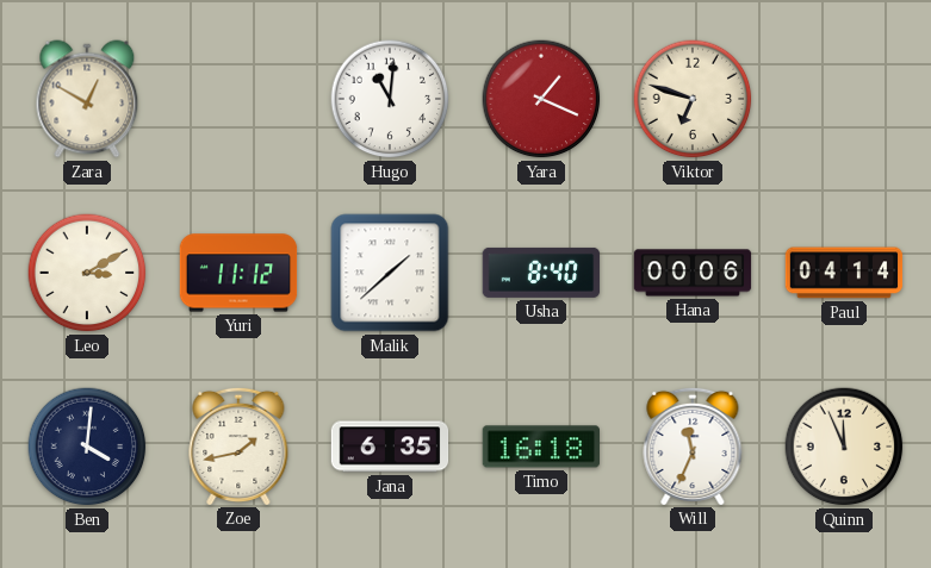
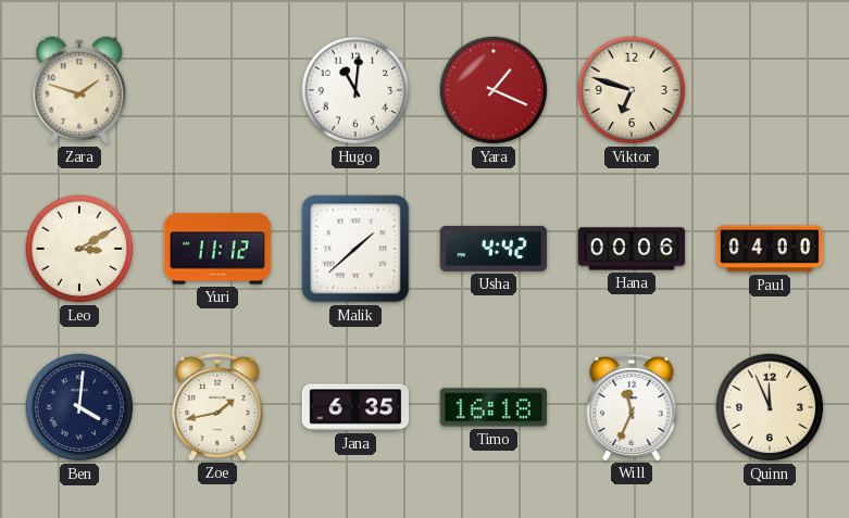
Zara: 12:50 -> 1:48
Usha: 8:40 -> 4:42
Paul: 04:14 -> 04:00
